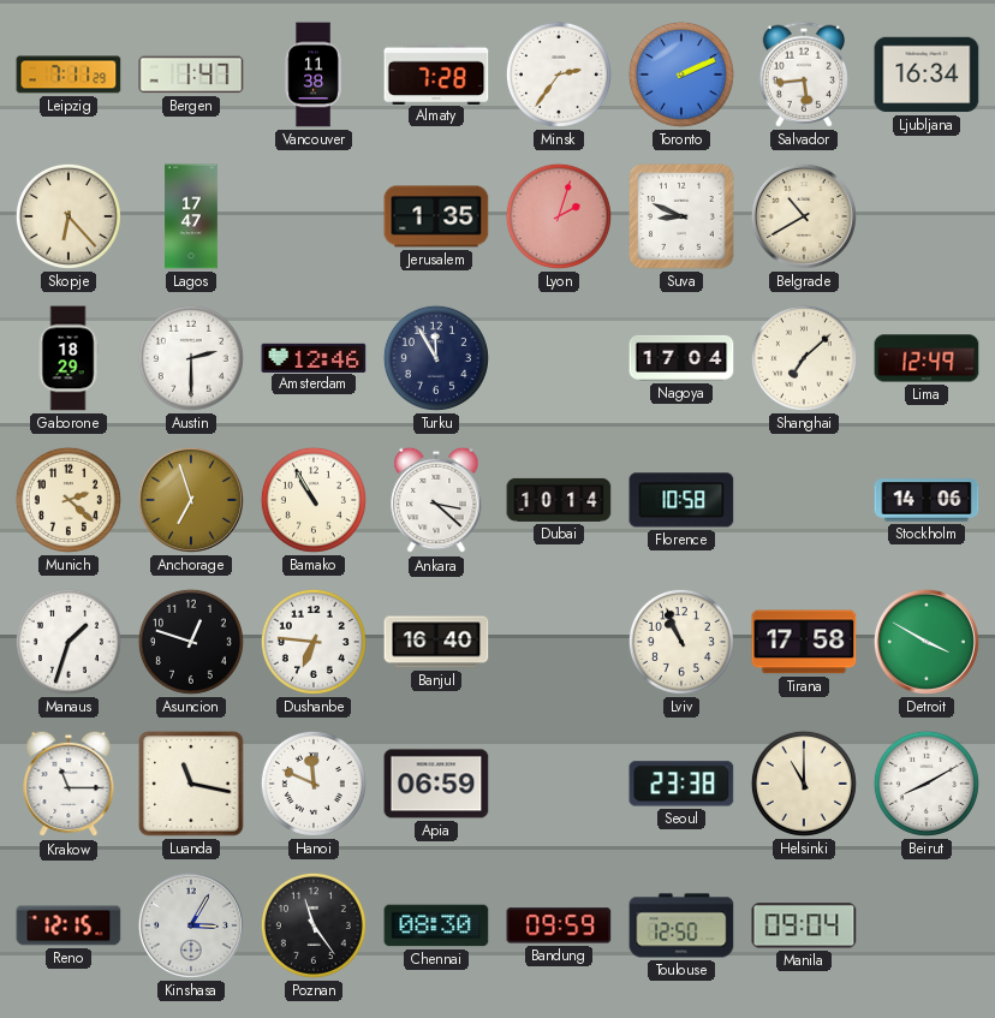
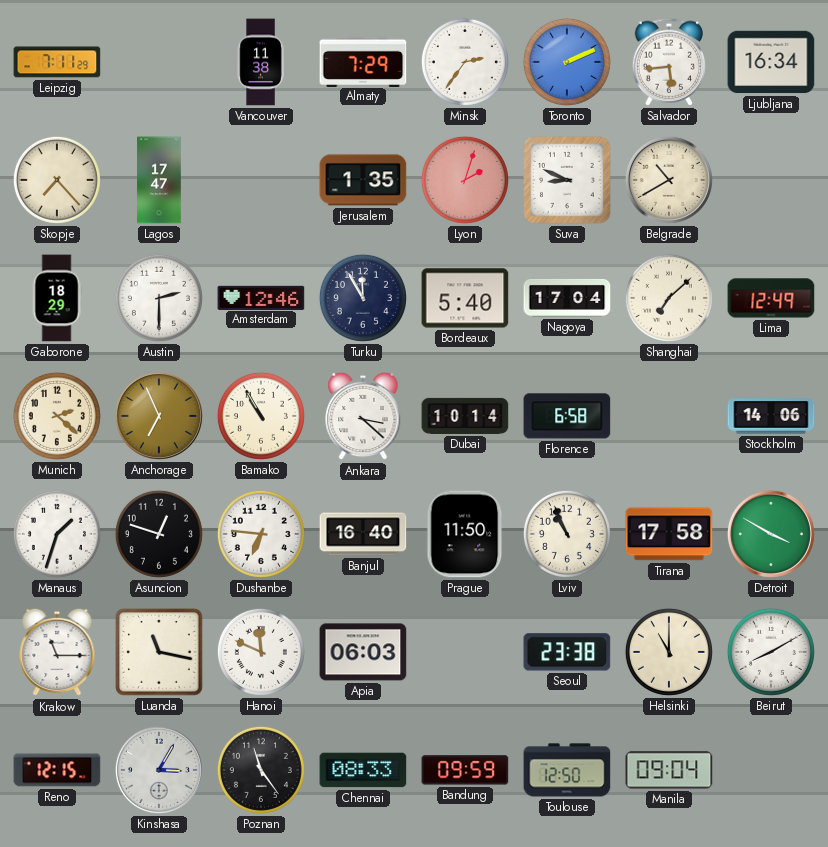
Bergen: 1:47 -> none
Almaty: 7:28 -> 7:29
Skopje: 6:23 -> 7:23
Bordeaux: none -> 5:40
Anchorage: 6:57 -> 6:56
Florence: 10:58 -> 6:58
Prague: none -> 11:50
Apia: 06:59 -> 06:03
Chennai: 08:30 -> 08:33
